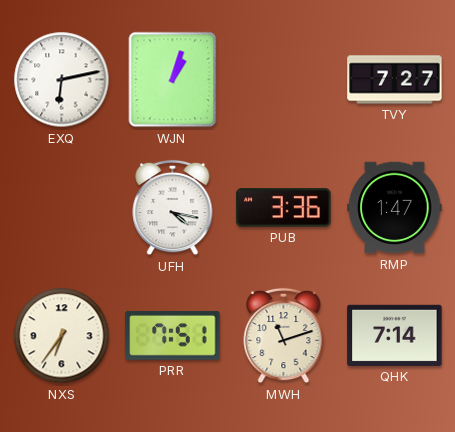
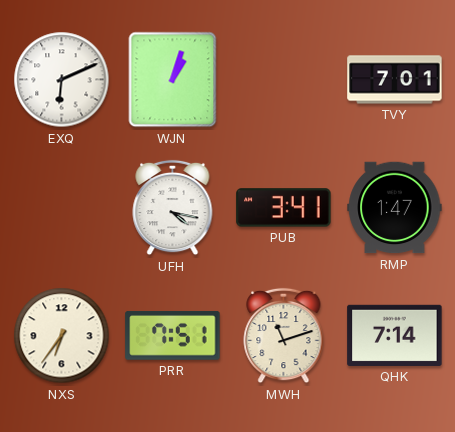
EXQ: 6:13 -> 6:11
TVY: 7:27 -> 7:01
PUB: 3:36 -> 3:41
